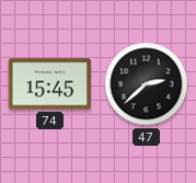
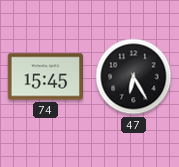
47: 2:38 -> 6:25
